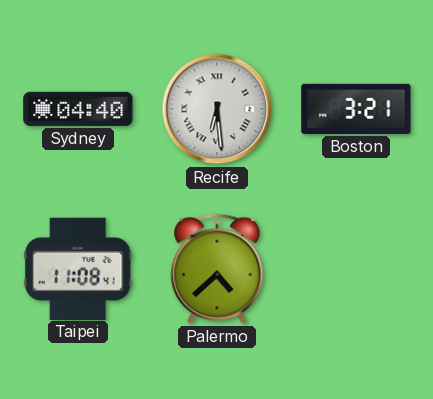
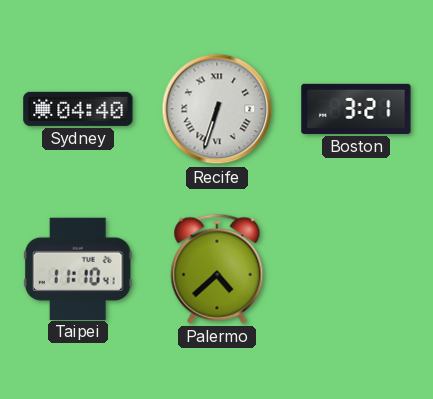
Recife: 6:29 -> 6:33
Taipei: 11:08 -> 11:10
